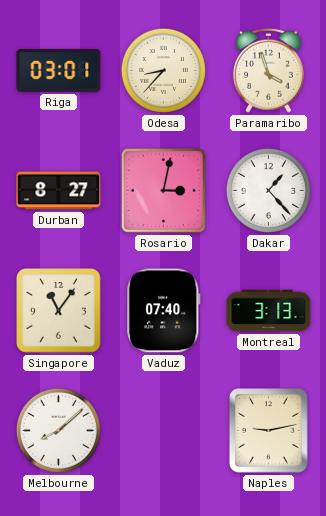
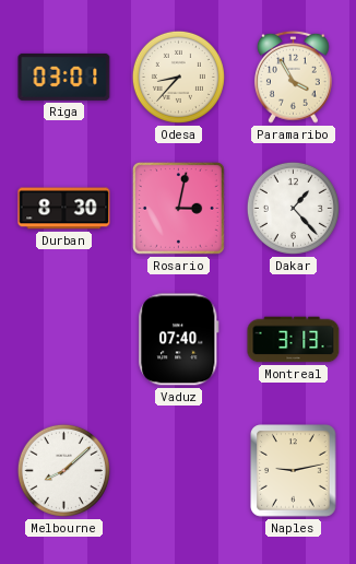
Paramaribo: 3:57 -> 3:55
Durban: 8:27 -> 8:30
Singapore: 11:06 -> none
